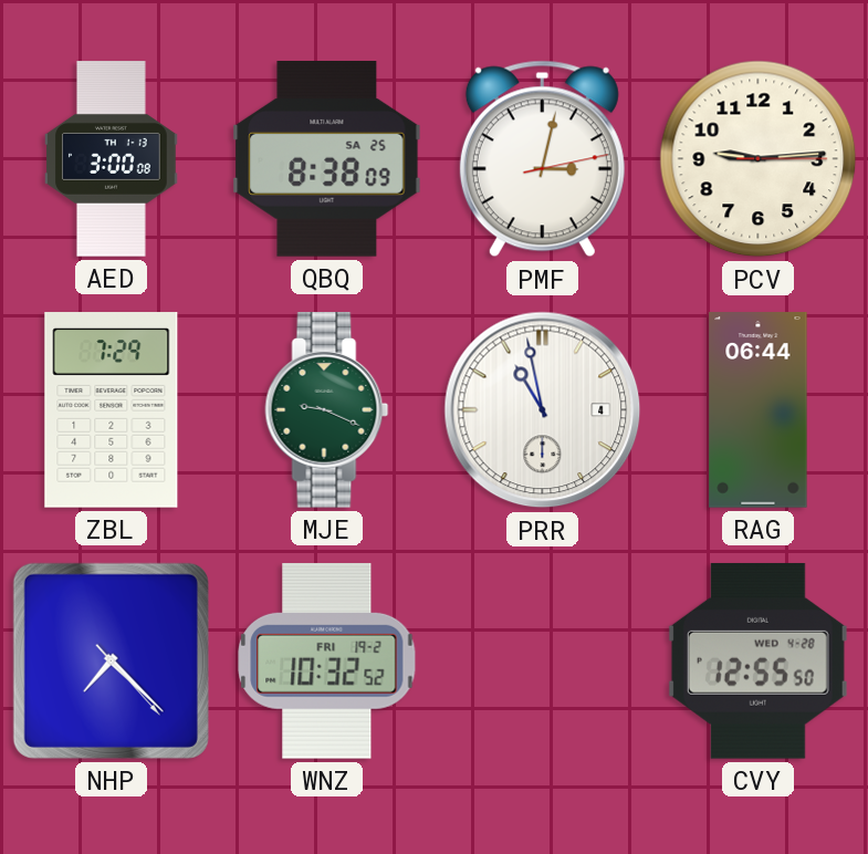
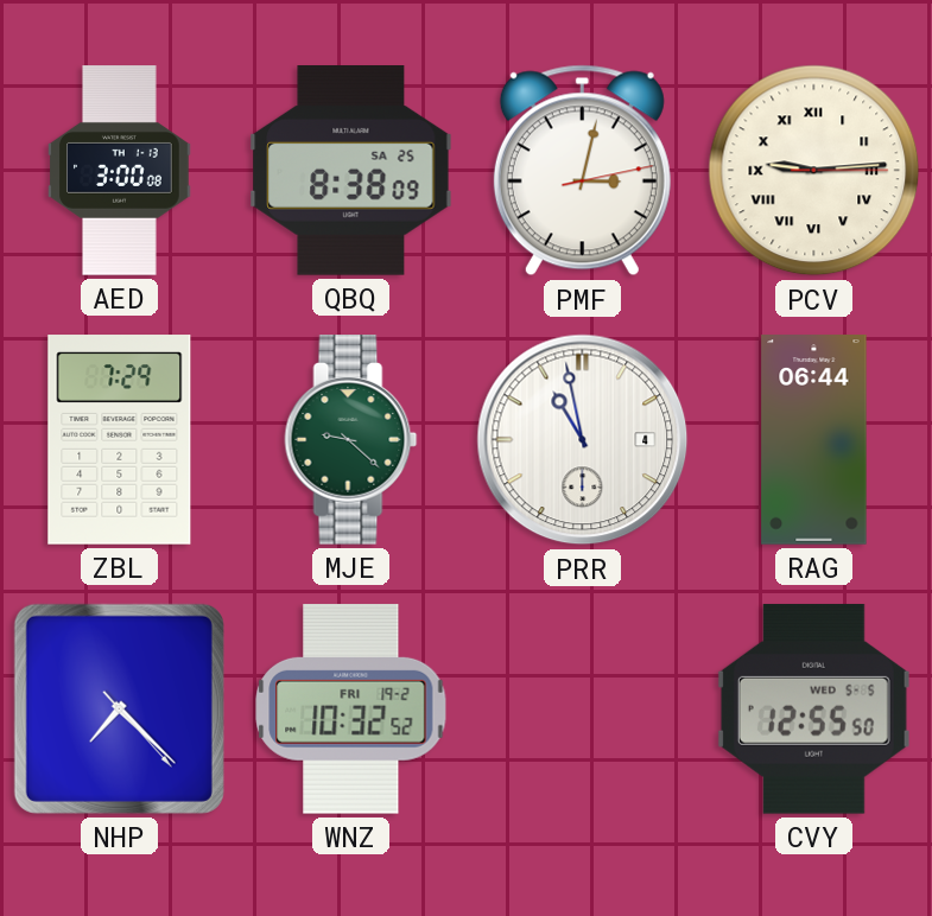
PCV numerals: Arabic -> Roman
MJE: 9:19 -> 9:22
CVY date: WED 4-28 -> WED 5-5
